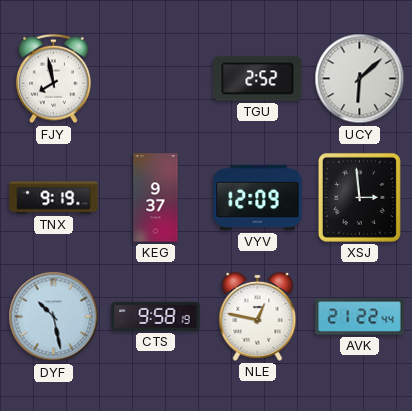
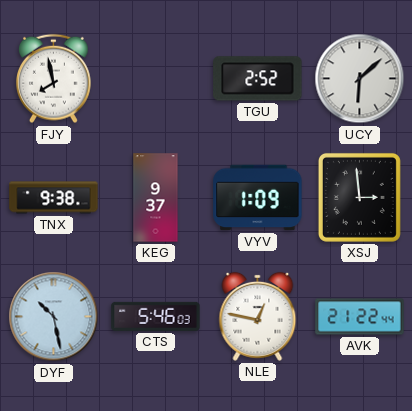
TNX: 9:19 -> 9:38
VYV: 12:09 -> 1:09
CTS: 9:58 -> 5:46
